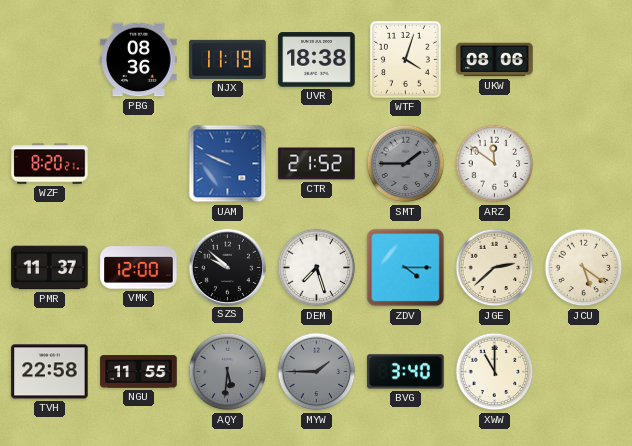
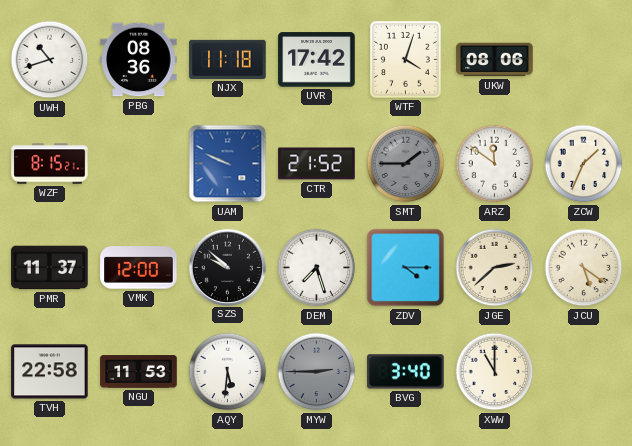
UWH: none -> 10:42
NJX: 11:19 -> 11:18
UVR: 18:38 -> 17:42
WZF: 8:20 -> 8:15
ZCW: none -> 1:34
NGU: 11:55 -> 11:53
AQY dial: grey -> white
MYW: 1:45 -> 2:45
